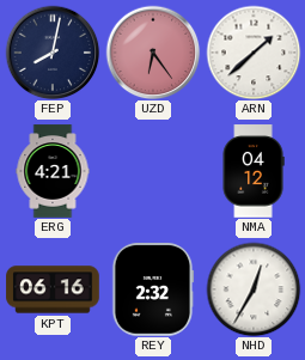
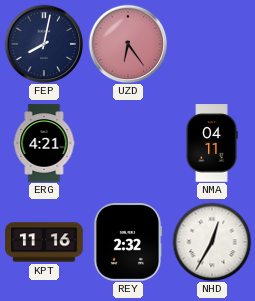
ARN: 1:38 -> none
NMA: 04:12 -> 04:11
KPT: 06:16 -> 11:16
